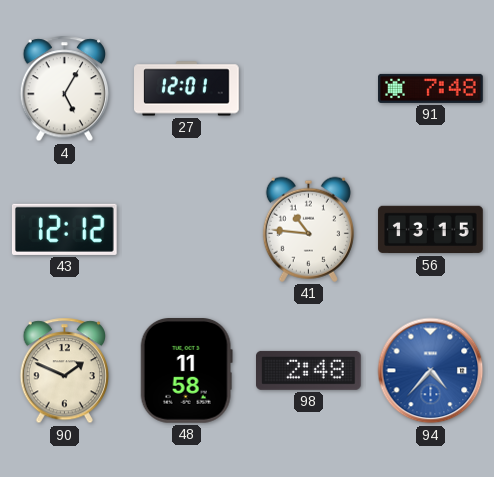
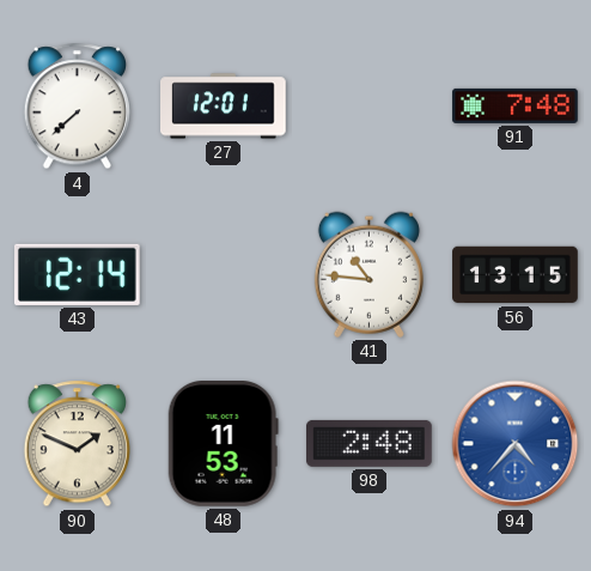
4: 5:05 -> 7:38
43: 12:12 -> 12:14
48: 11:58 -> 11:53
